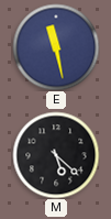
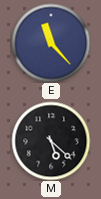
E: 11:28 -> 11:23
